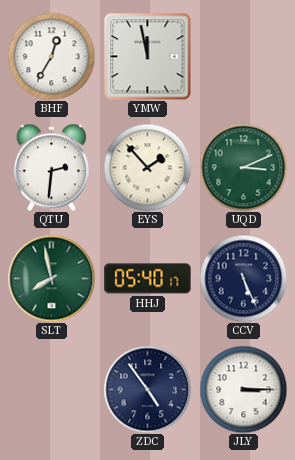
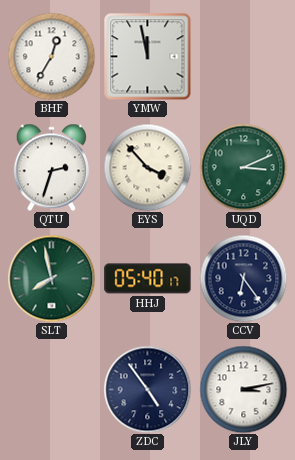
QTU: 2:31 -> 2:33
EYS: 1:53 -> 3:53
CCV: 5:26 -> 6:24
JLY: 3:15 -> 3:13
